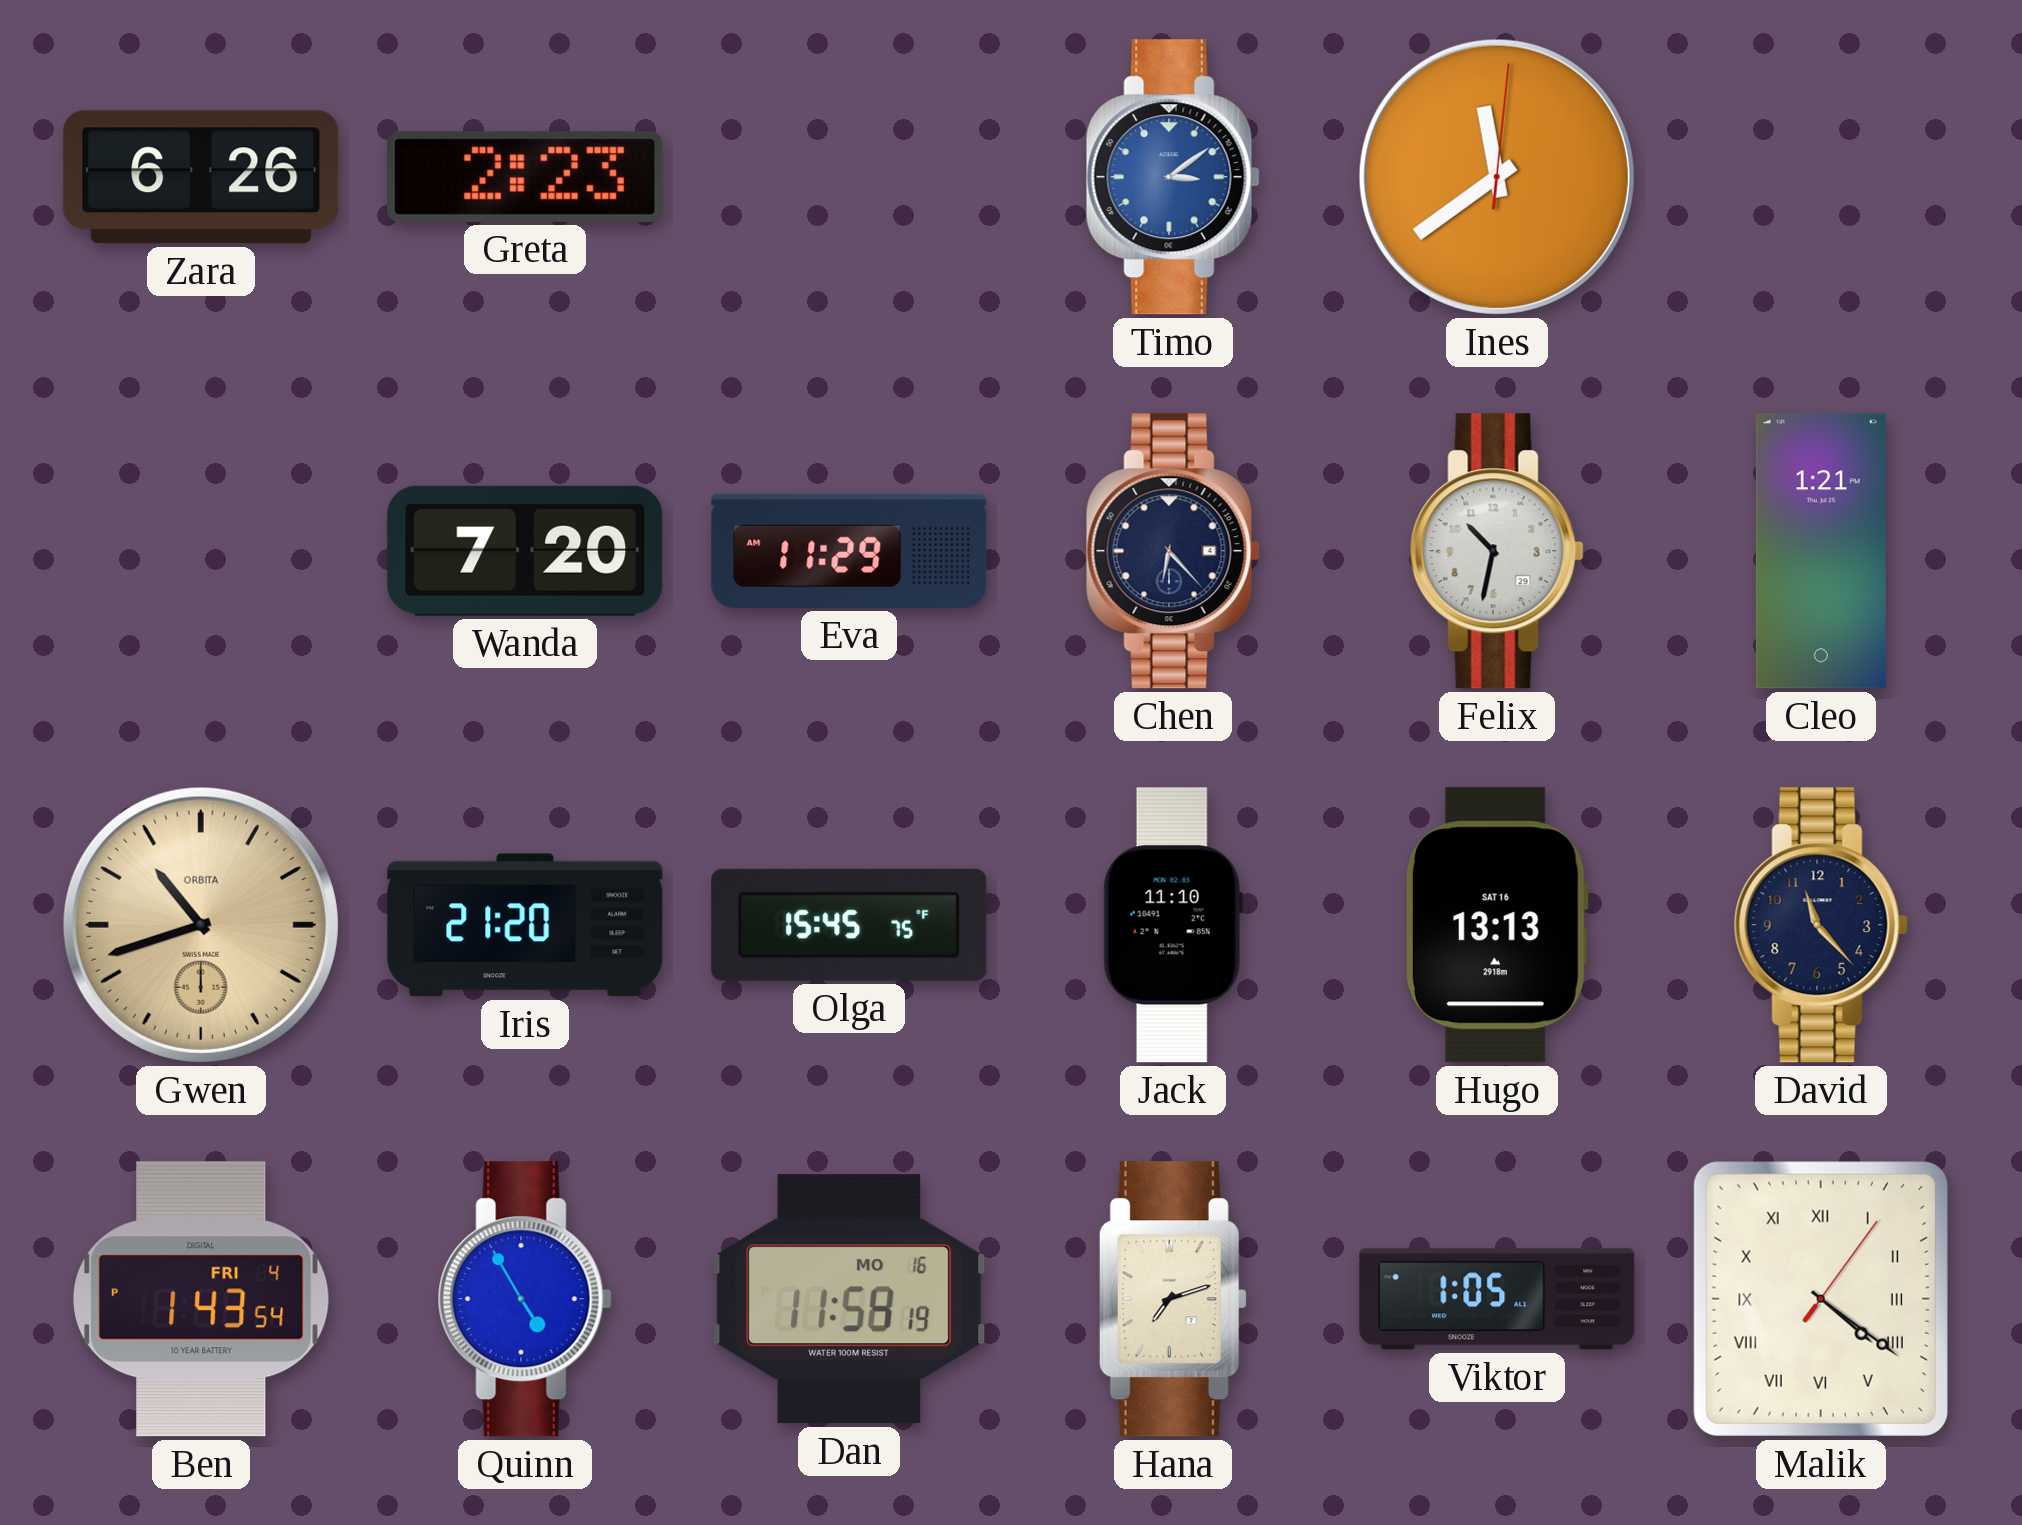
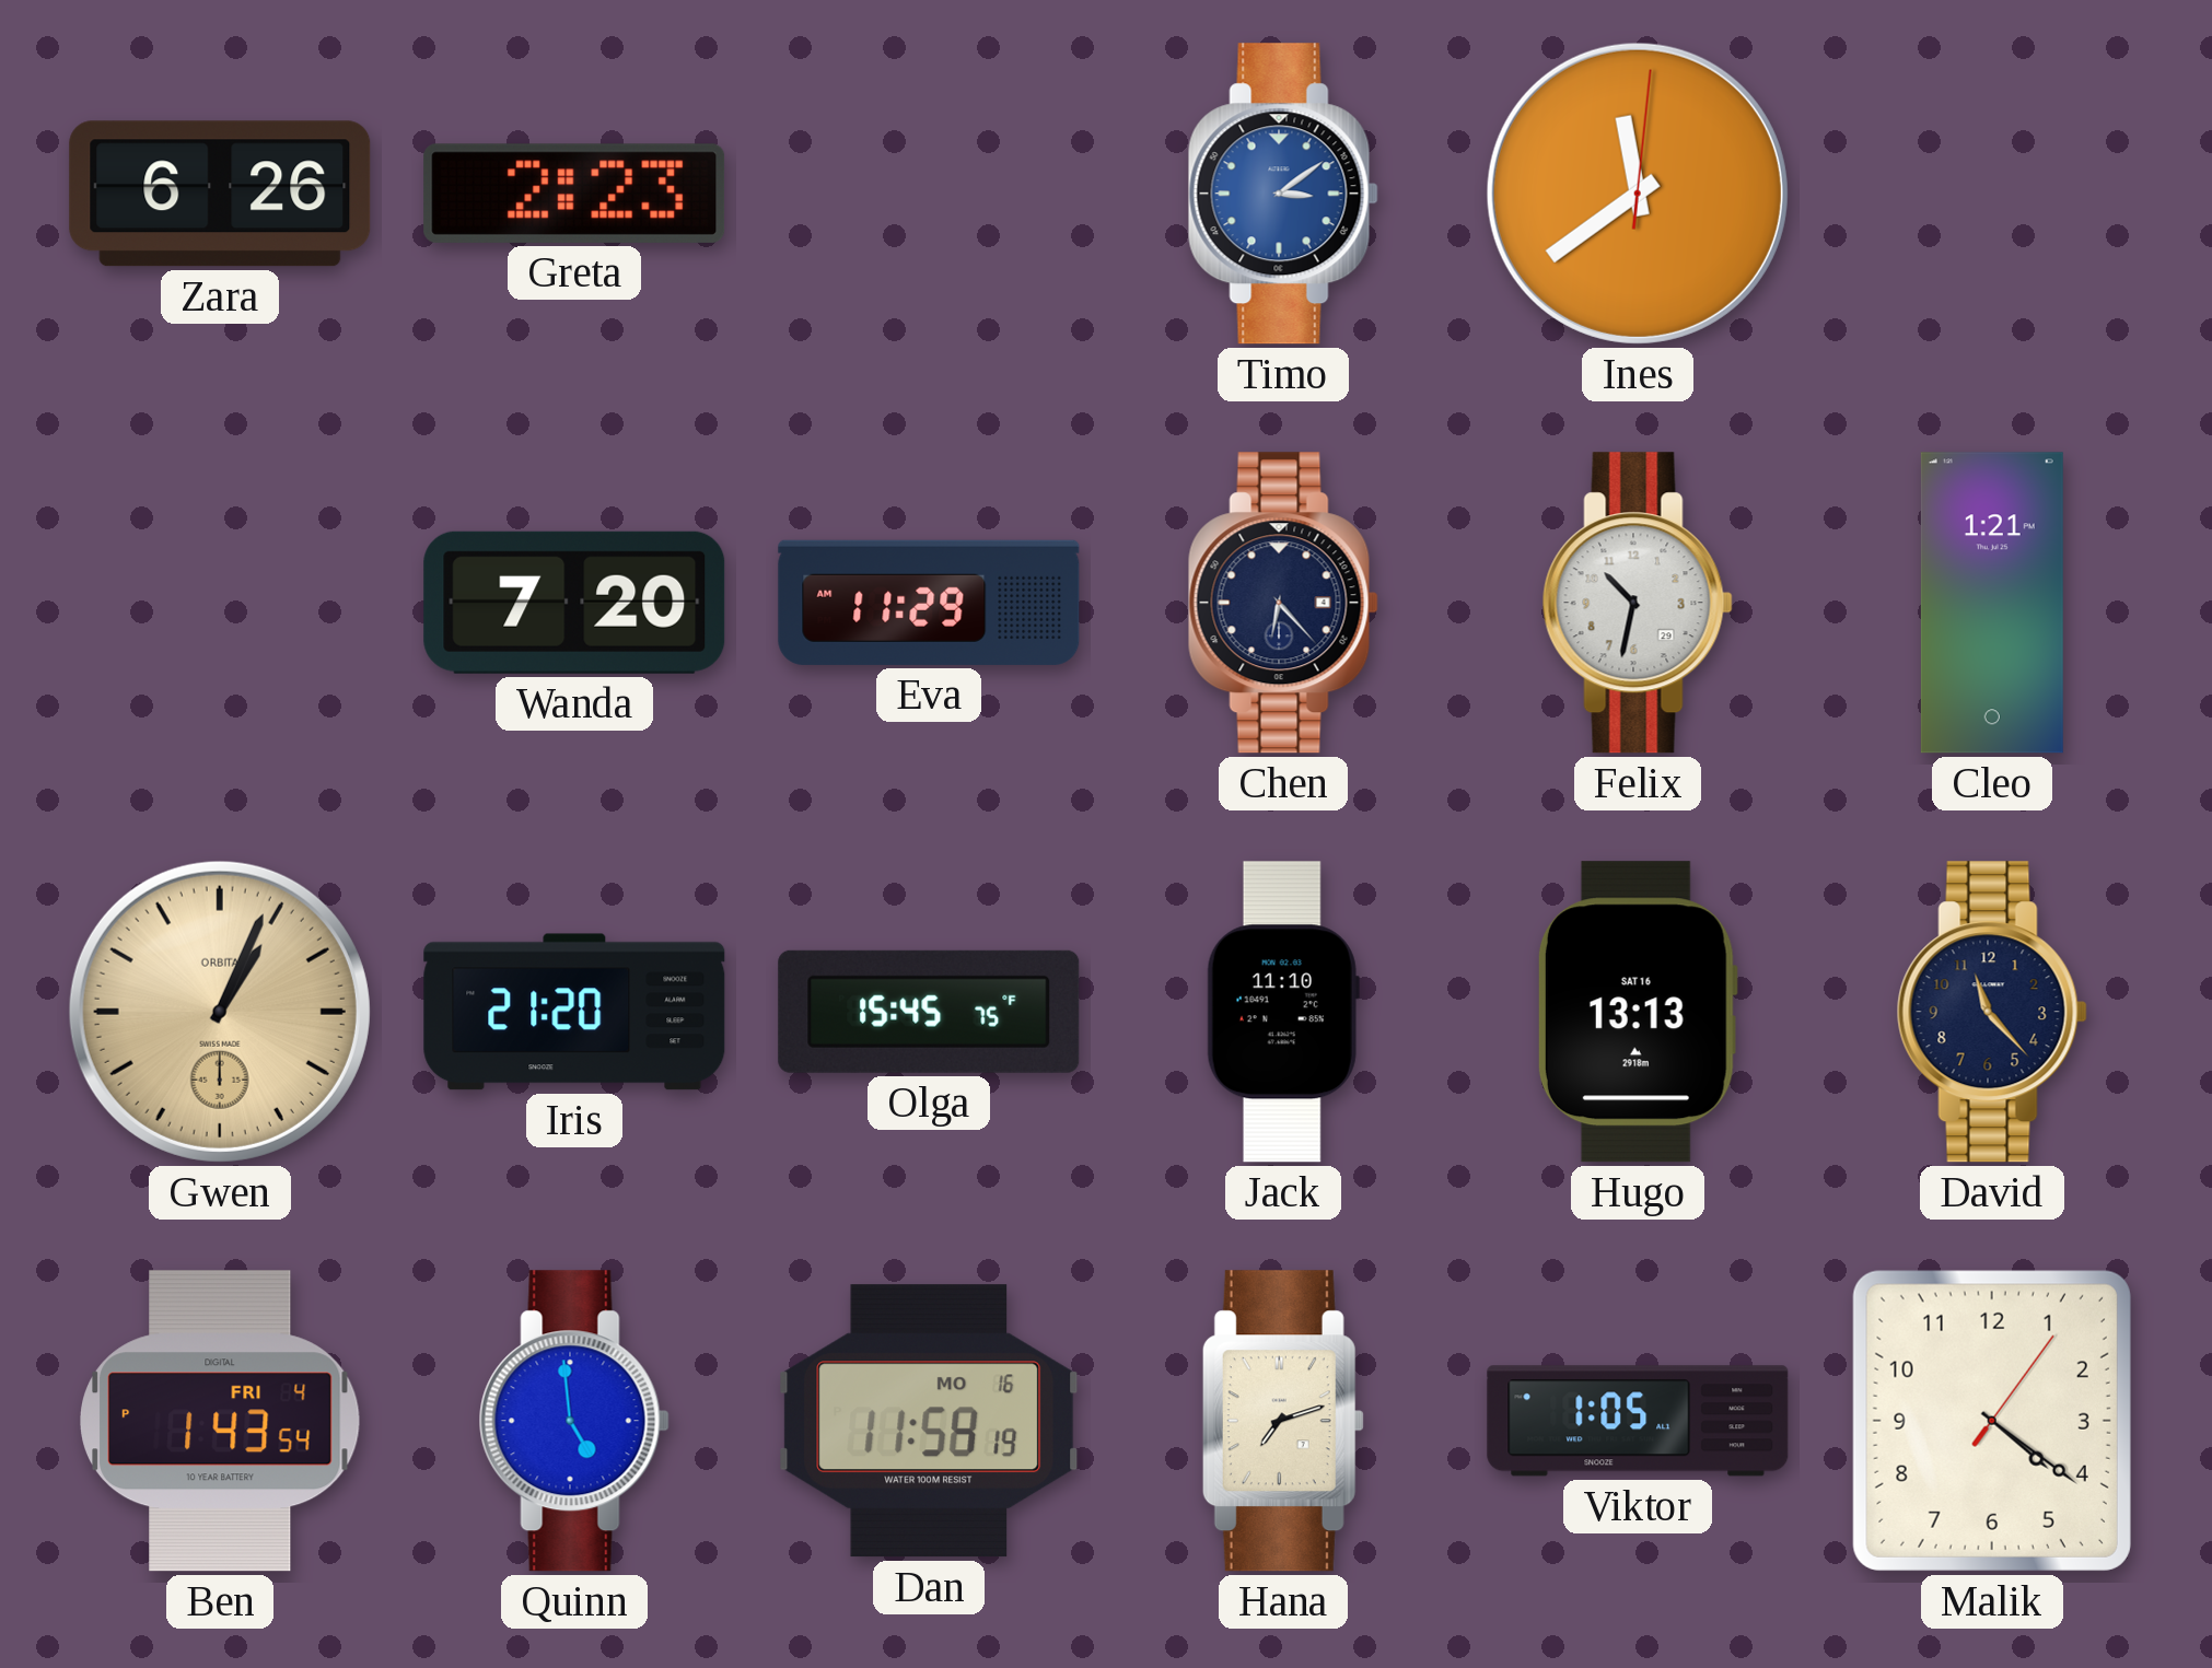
Gwen: 10:42 -> 1:04
Quinn: 4:55 -> 4:59
Malik numerals: Roman -> Arabic
